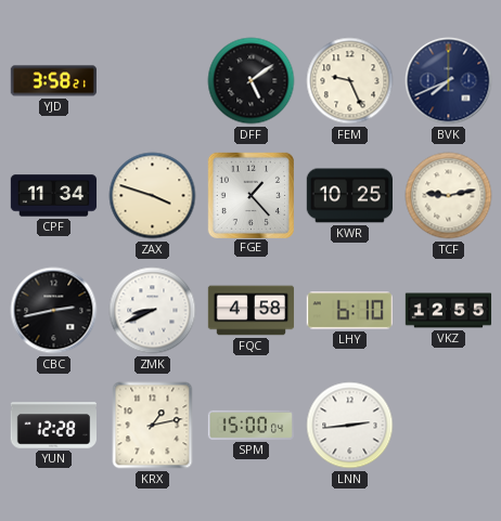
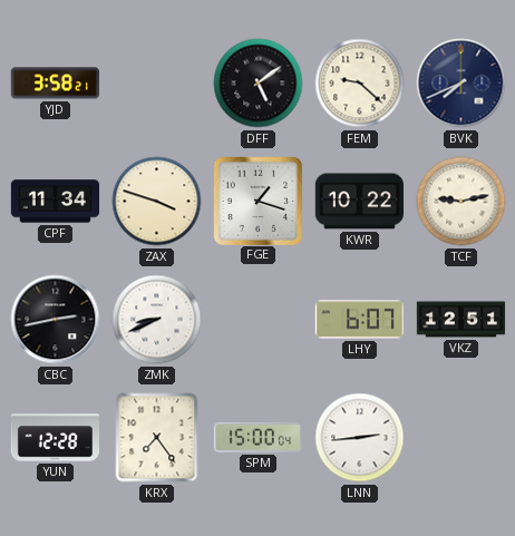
FEM: 9:26 -> 9:22
FGE: 1:23 -> 1:18
KWR: 10:25 -> 10:22
FQC: 4:58 -> none
LHY: 6:10 -> 6:07
VKZ: 12:55 -> 12:51
KRX: 1:13 -> 7:24
